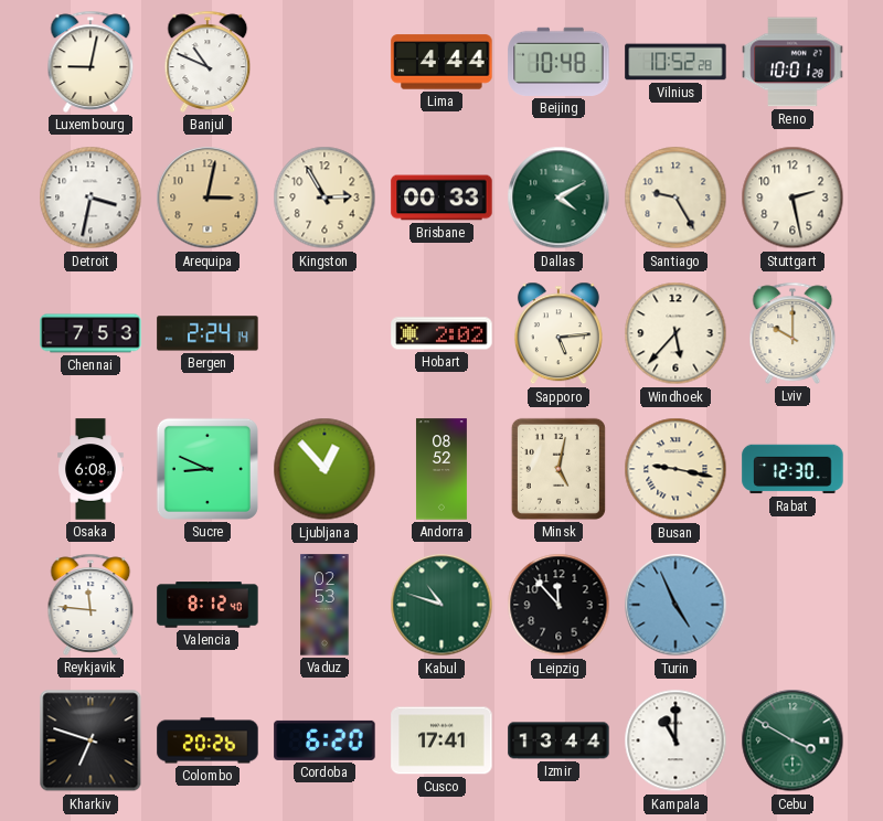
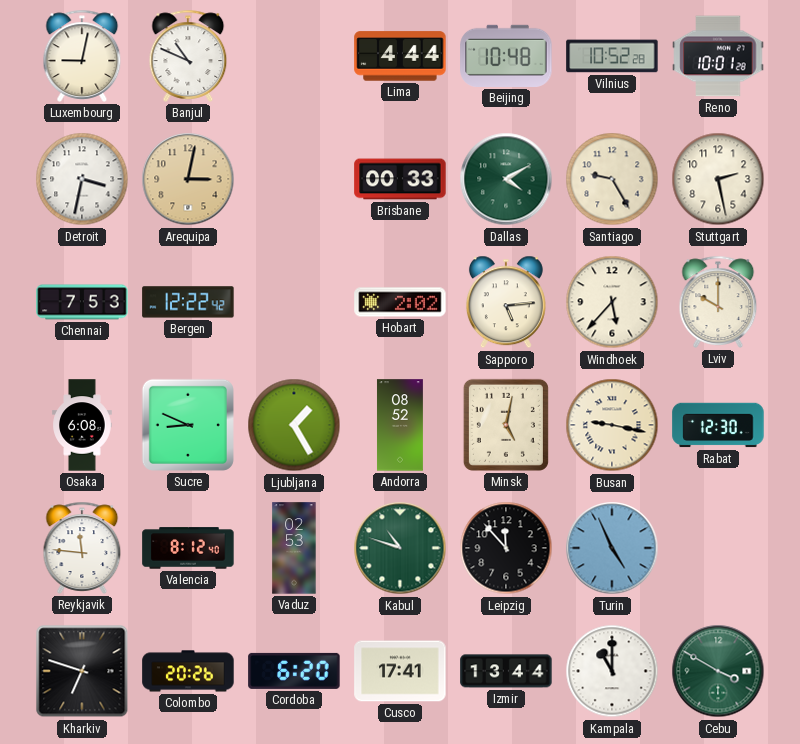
Kingston: 2:55 -> none
Bergen: 2:24 -> 12:22
Ljubljana: 12:53 -> 1:25
